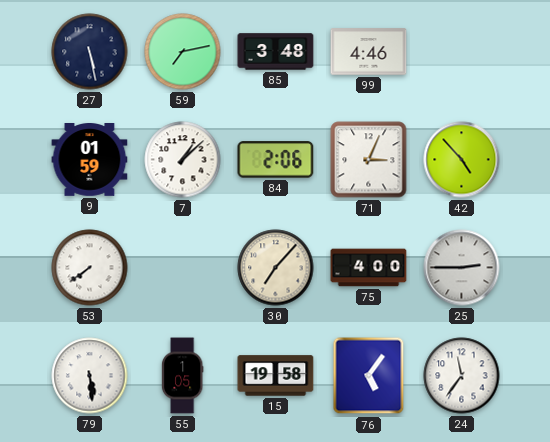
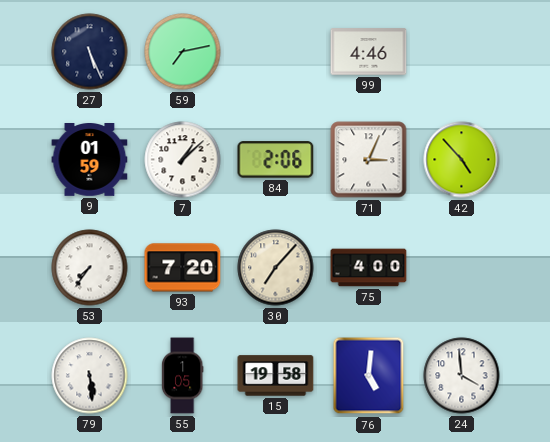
27: 5:28 -> 5:26
85: 3:48 -> none
53: 7:39 -> 7:36
93: none -> 7:20
25: 2:45 -> none
76: 5:06 -> 5:01
24: 11:36 -> 3:59
